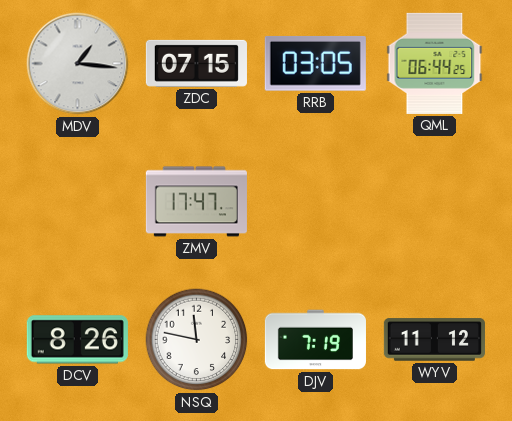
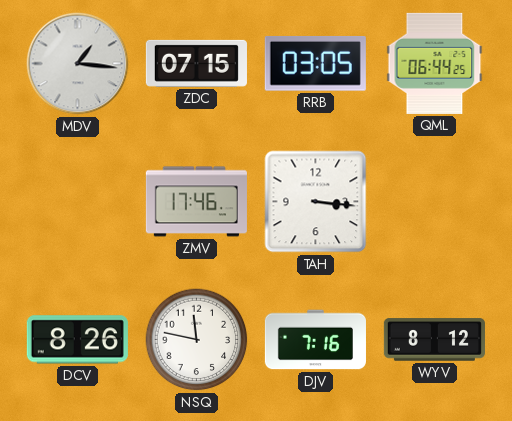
ZMV: 17:47 -> 17:46
TAH: none -> 3:16
DJV: 7:19 -> 7:16
WYV: 11:12 -> 8:12
